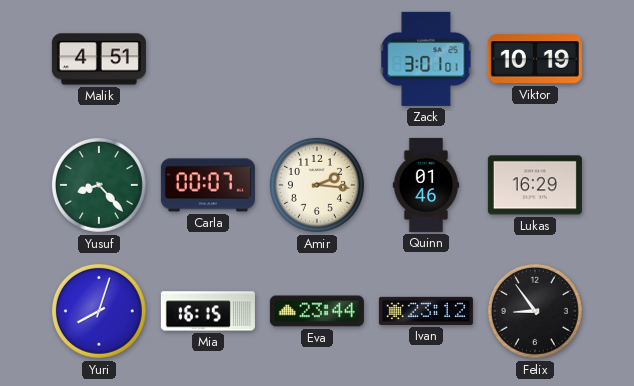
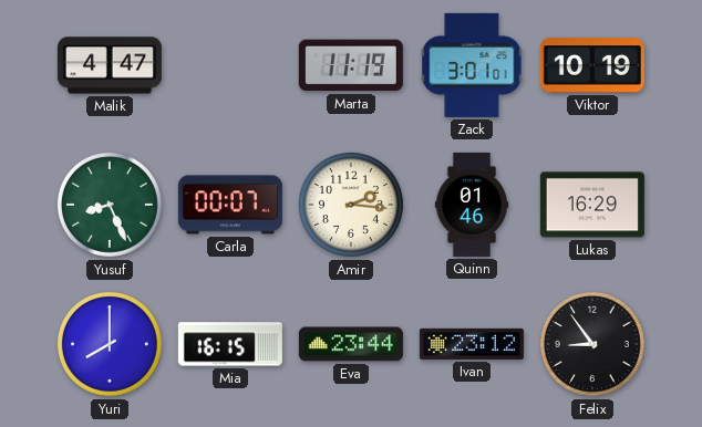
Malik: 4:51 -> 4:47
Marta: none -> 11:19
Yusuf: 8:23 -> 8:26
Yuri: 8:03 -> 8:00
